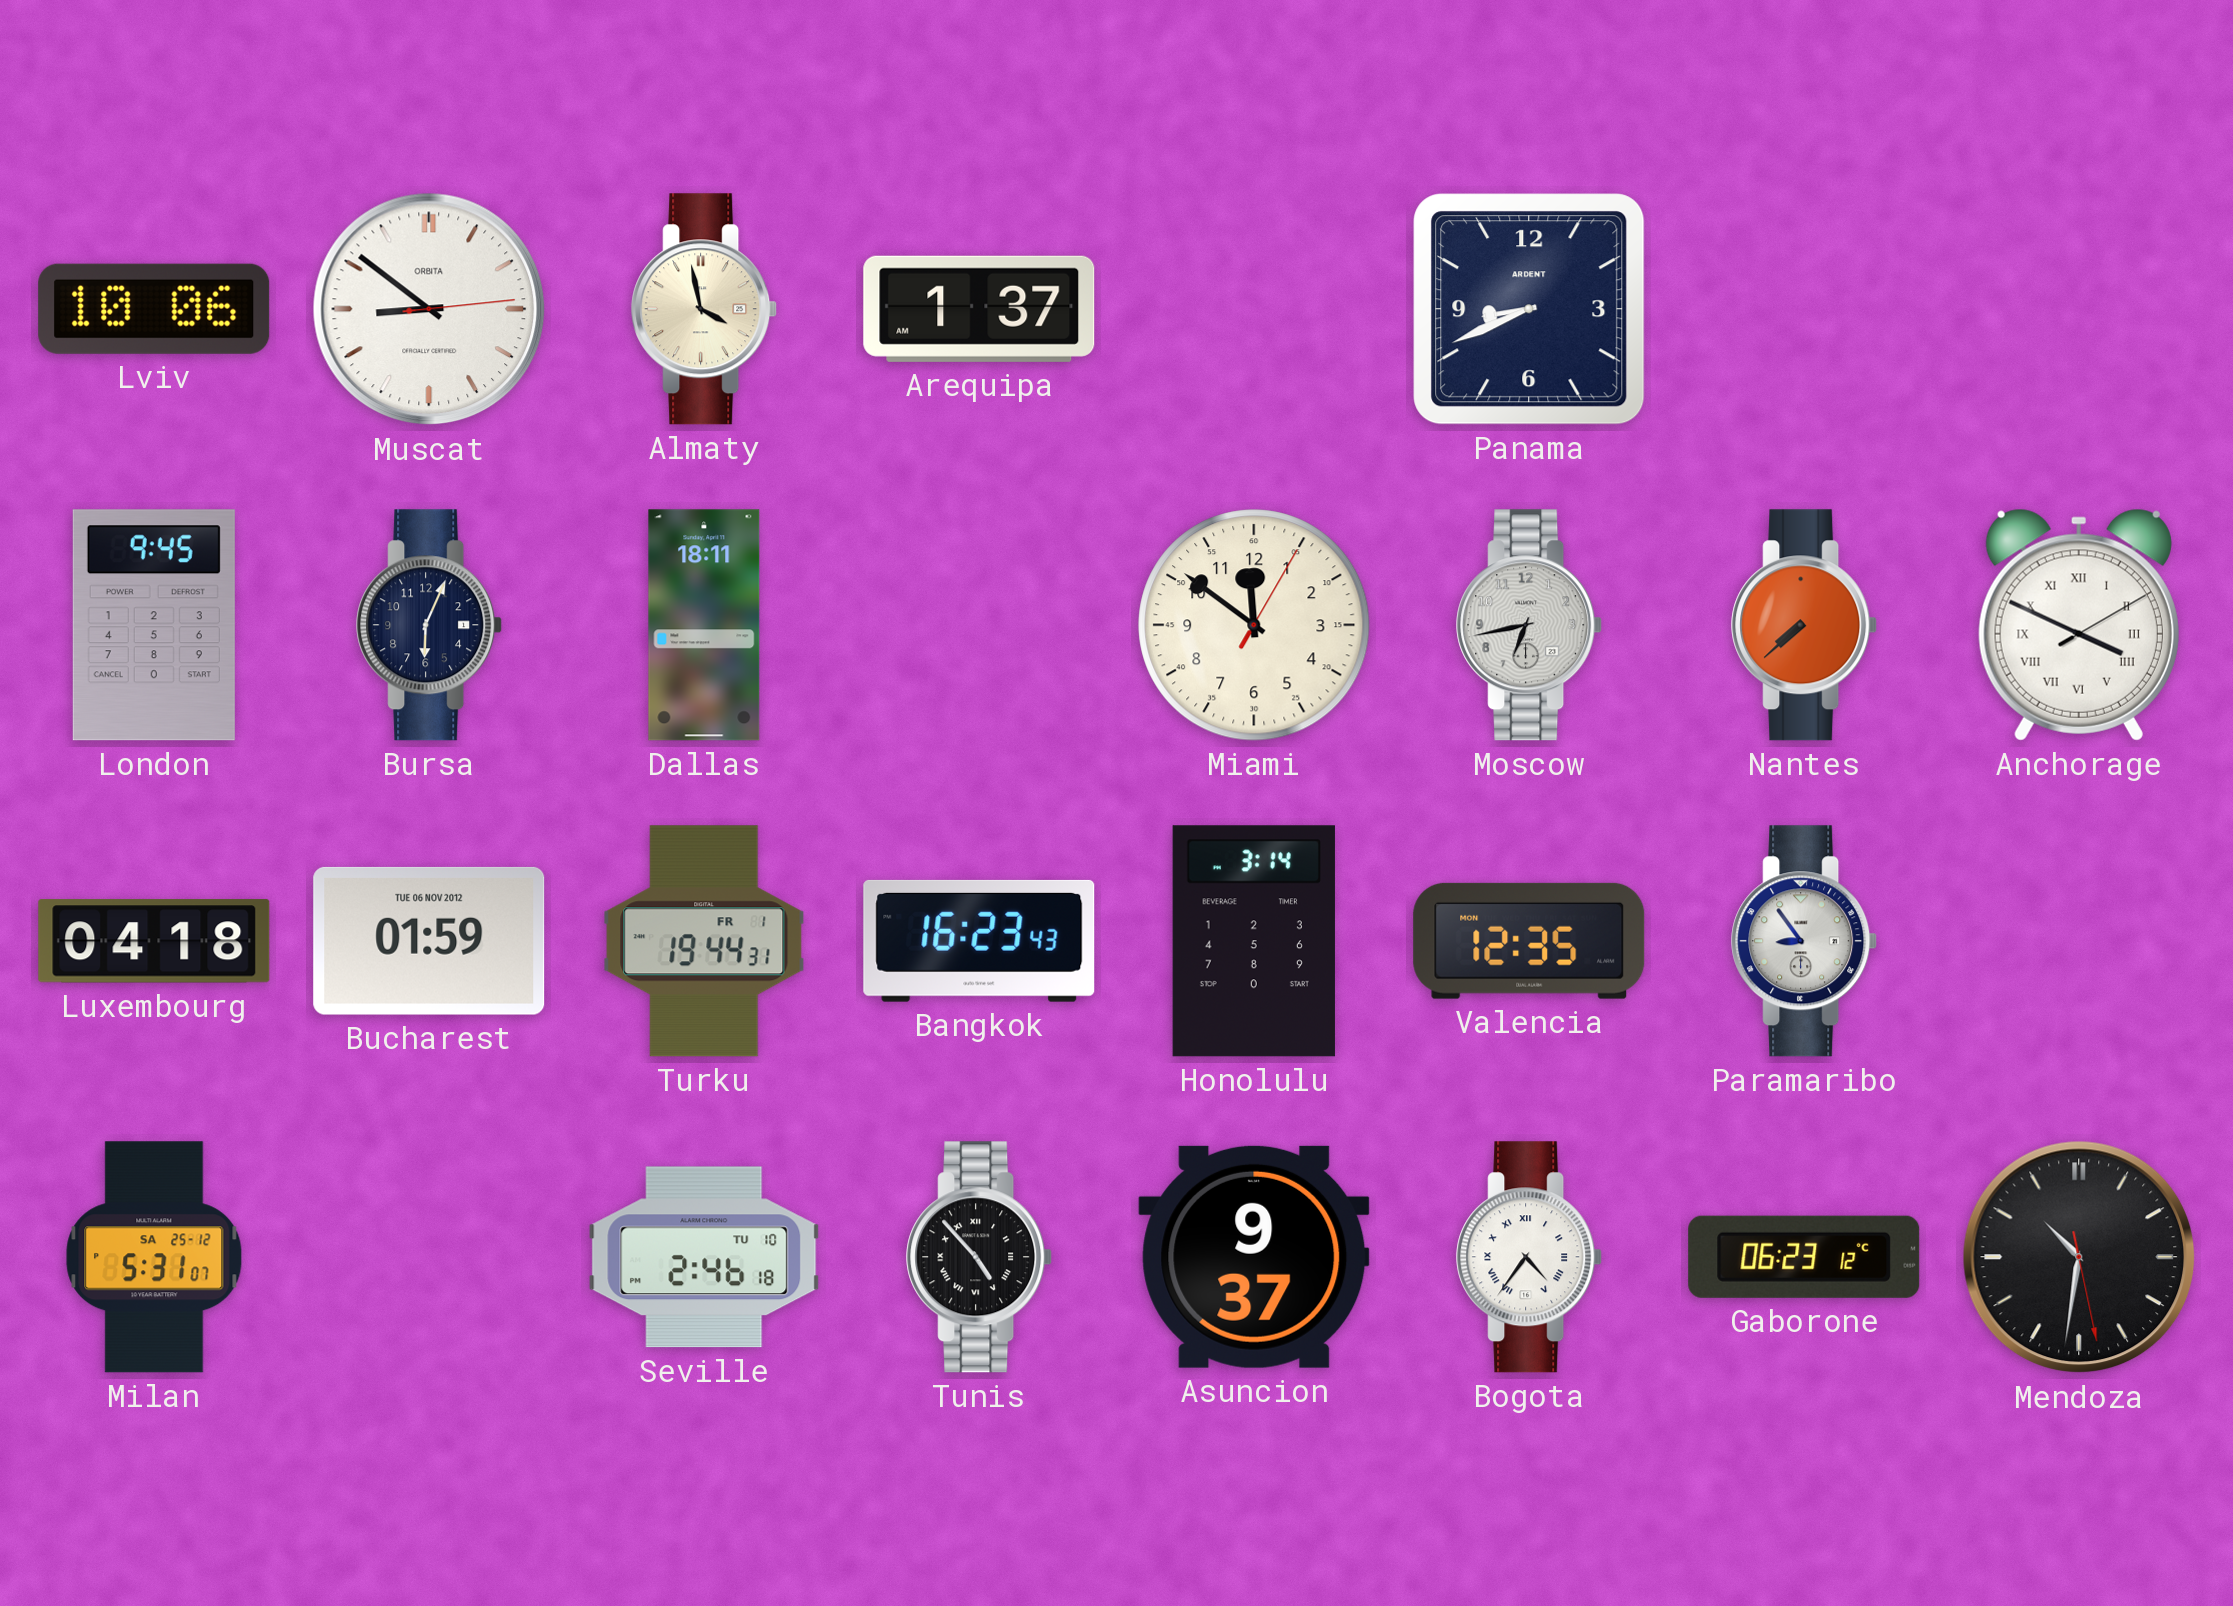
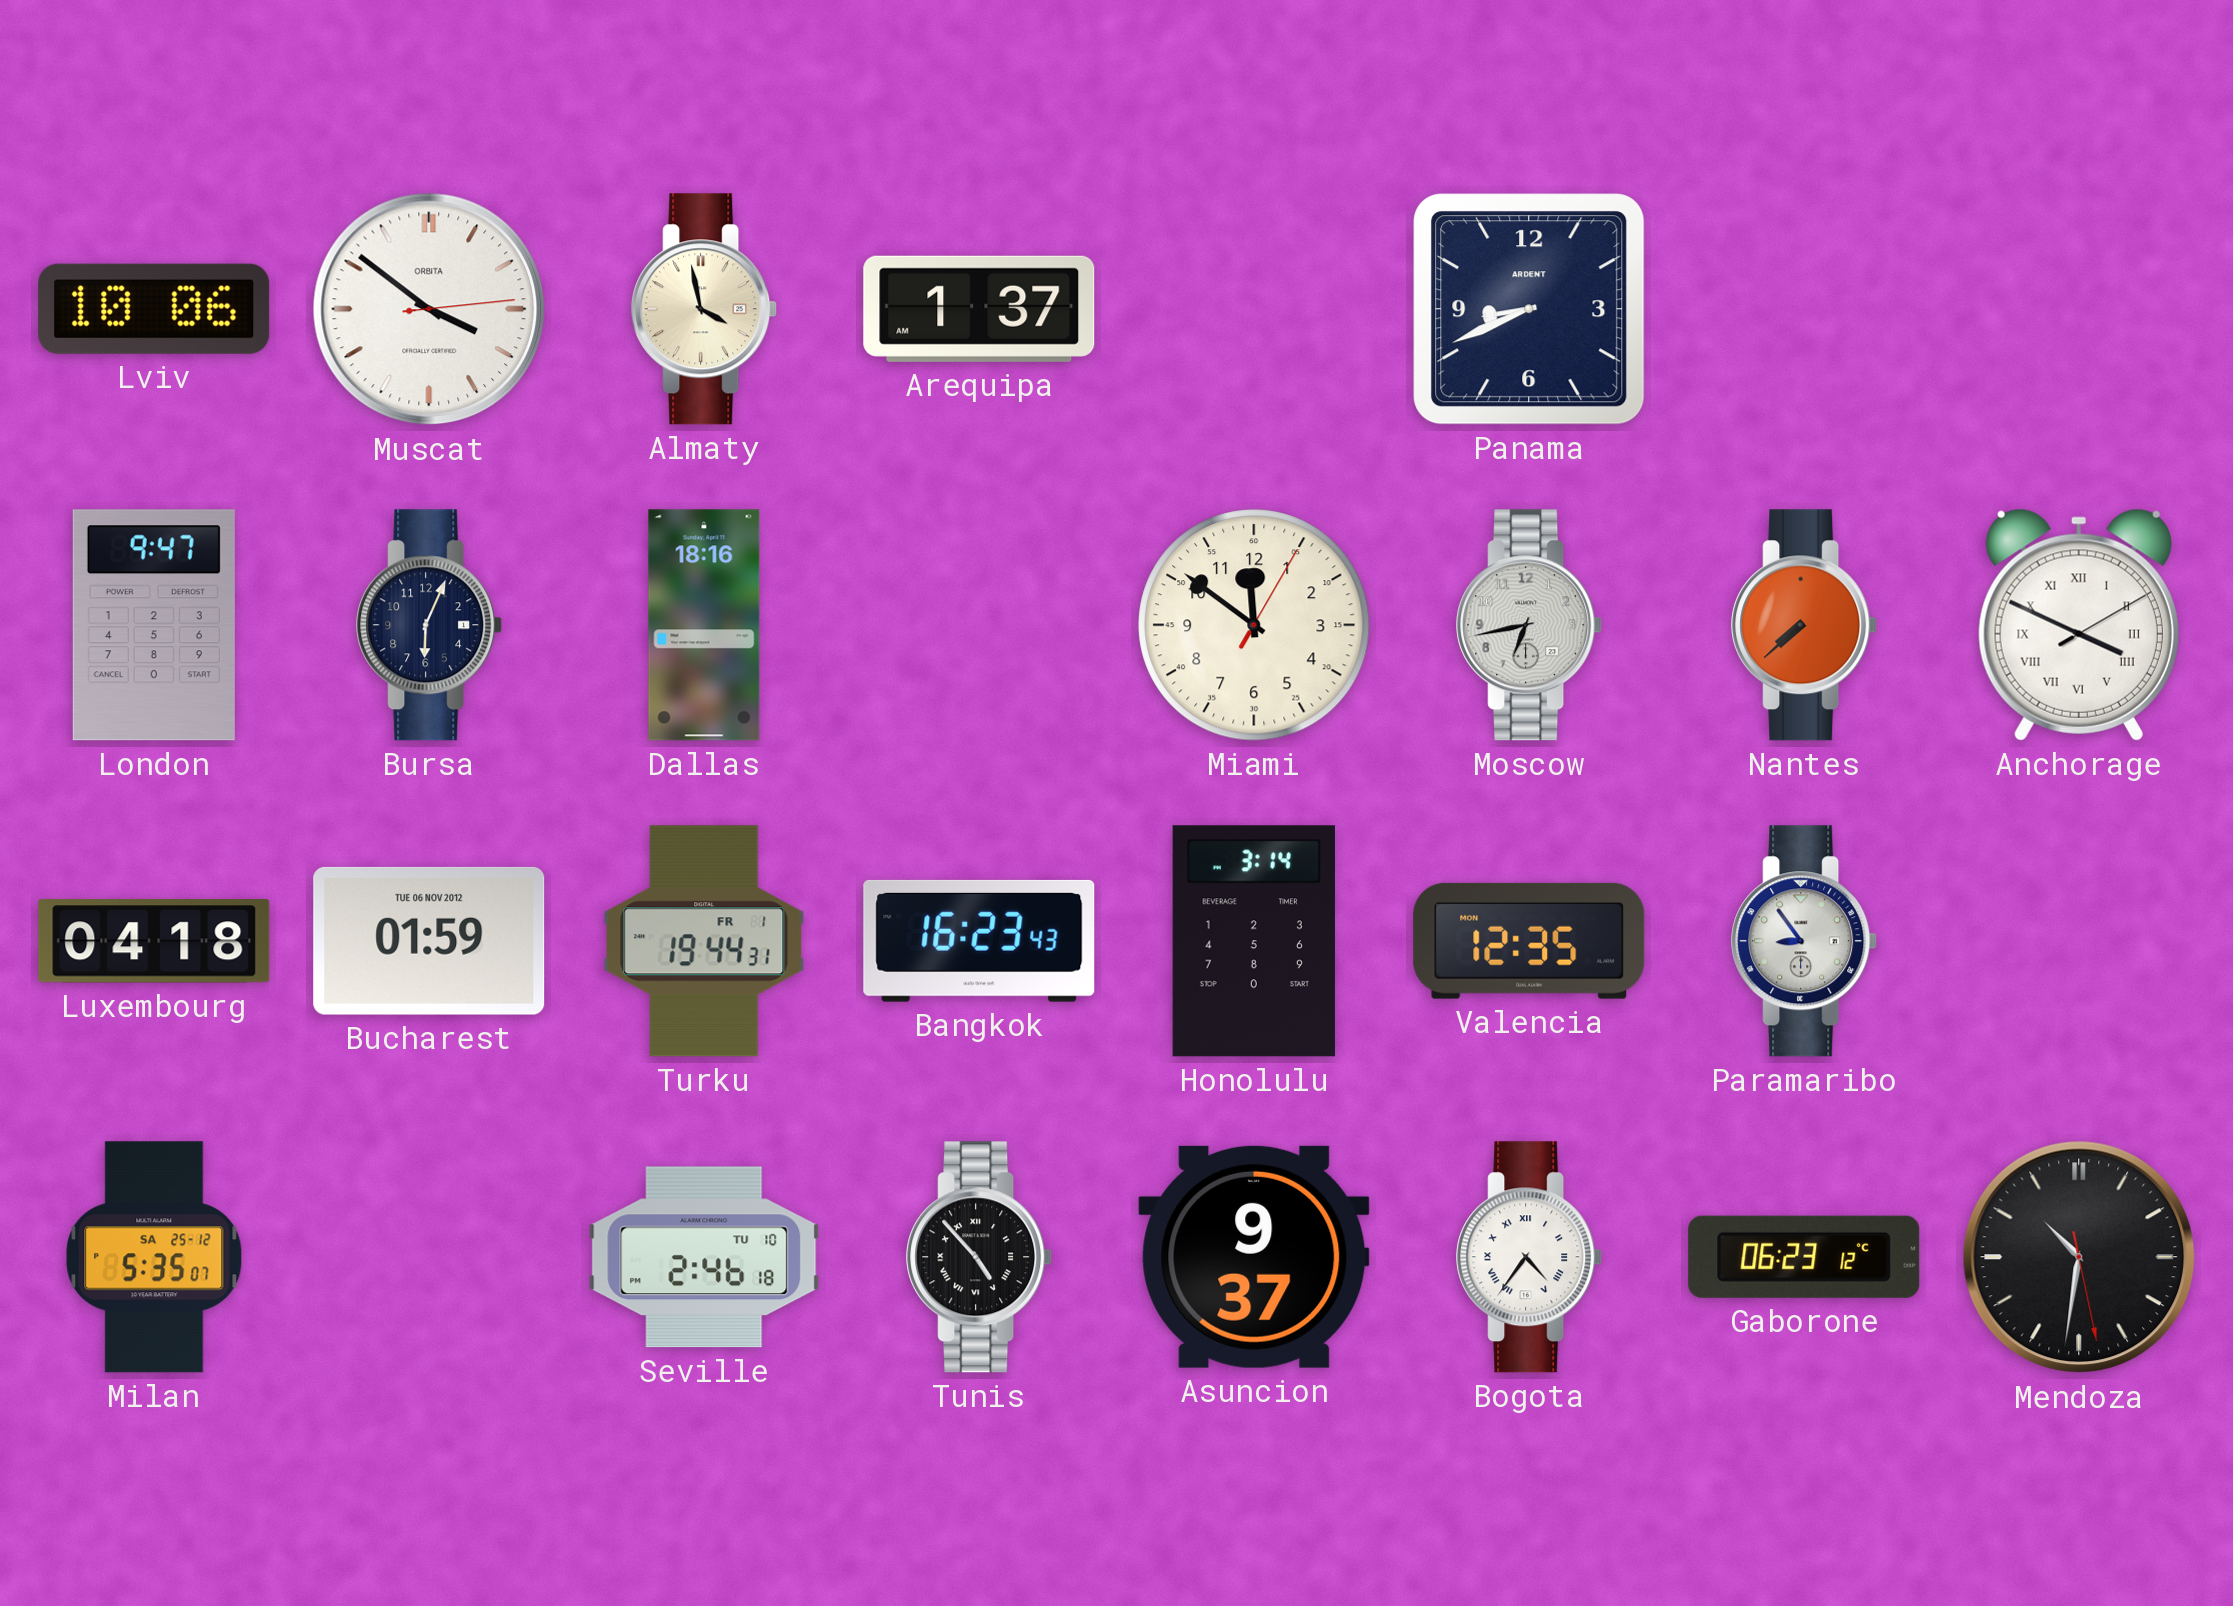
Muscat: 8:51 -> 3:51
London: 9:45 -> 9:47
Dallas: 18:11 -> 18:16
Milan: 5:31 -> 5:35
